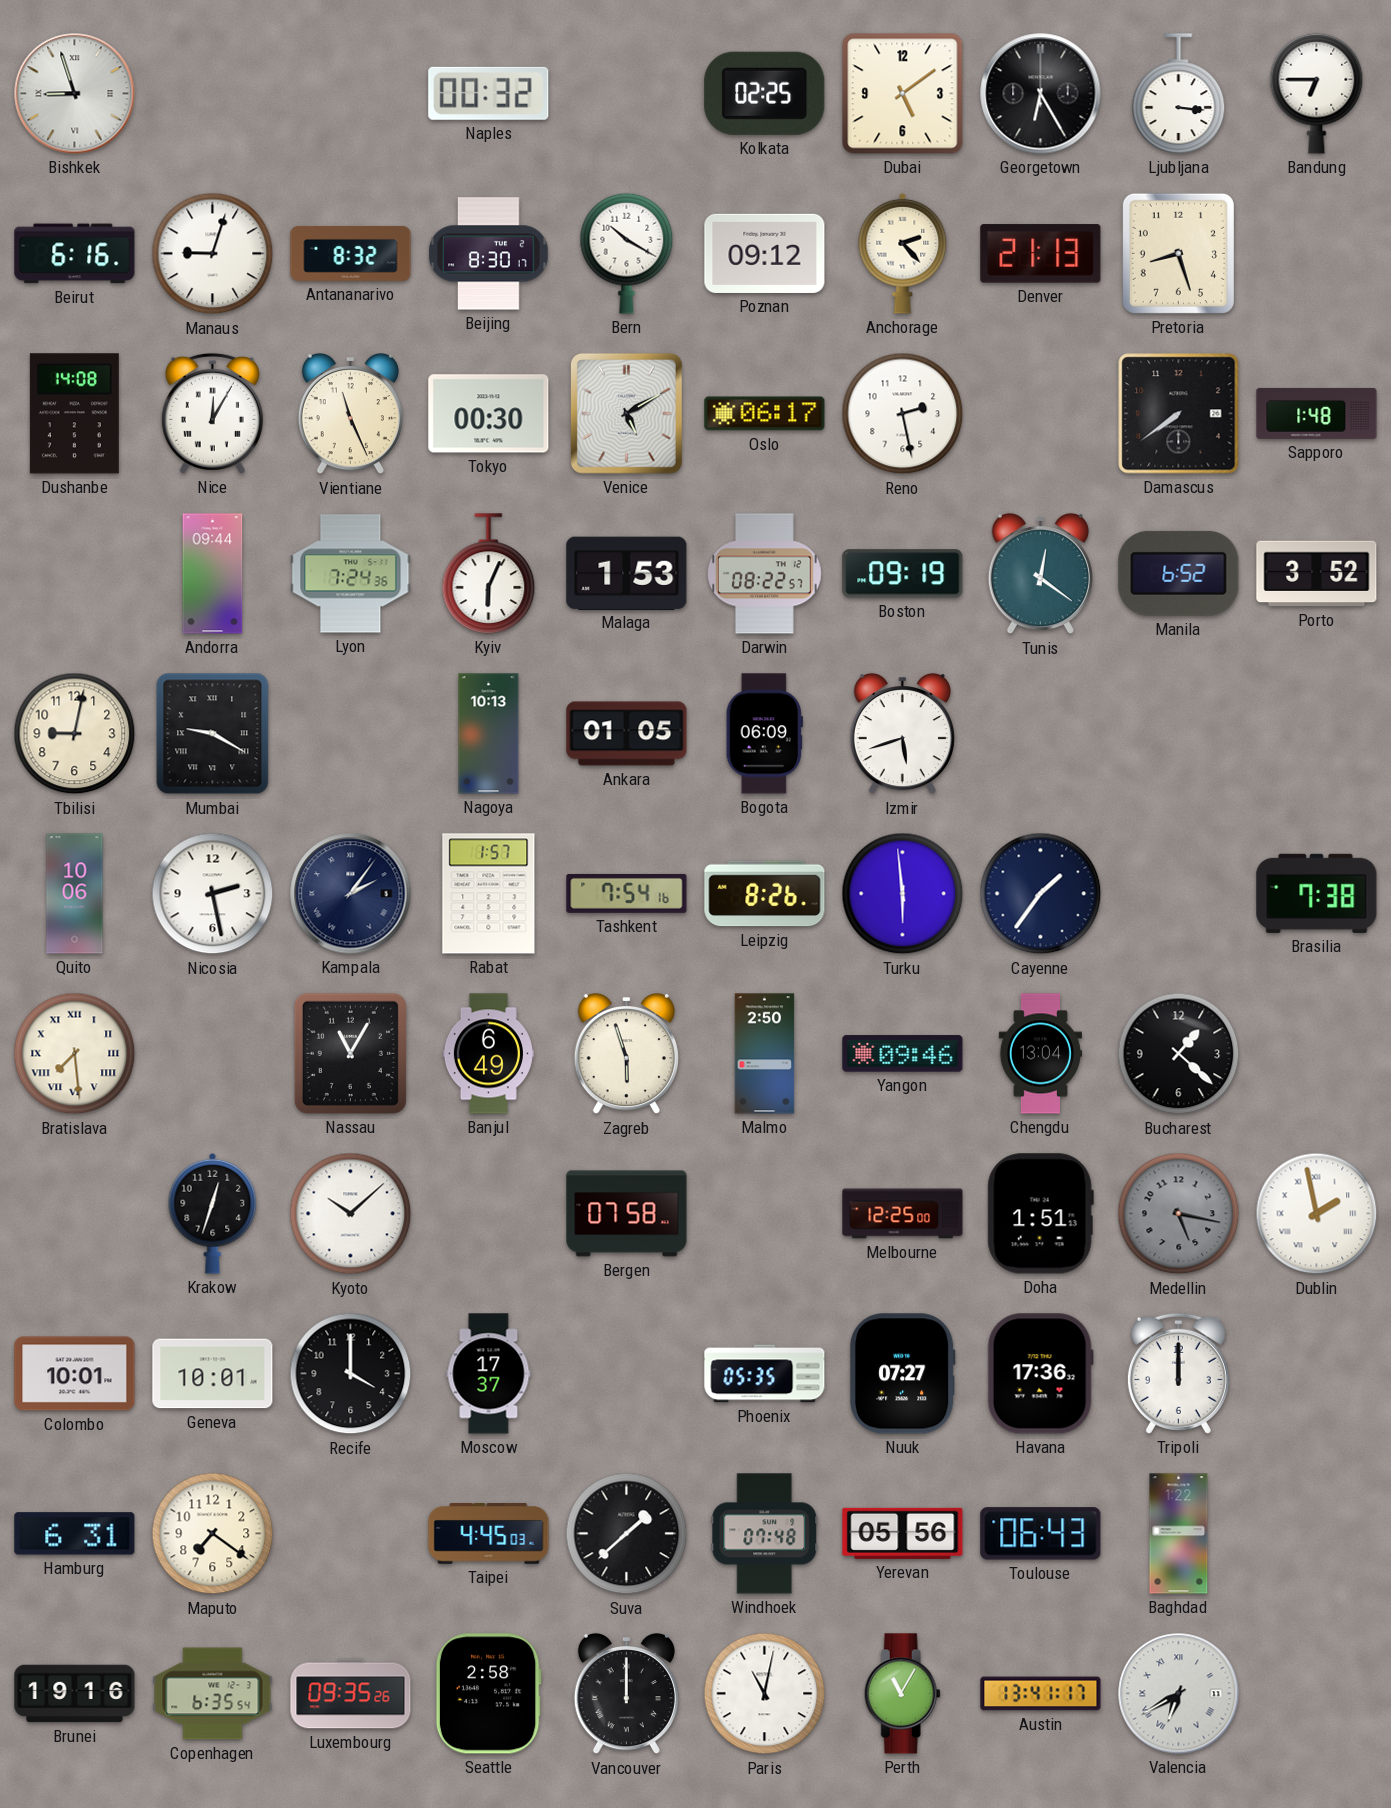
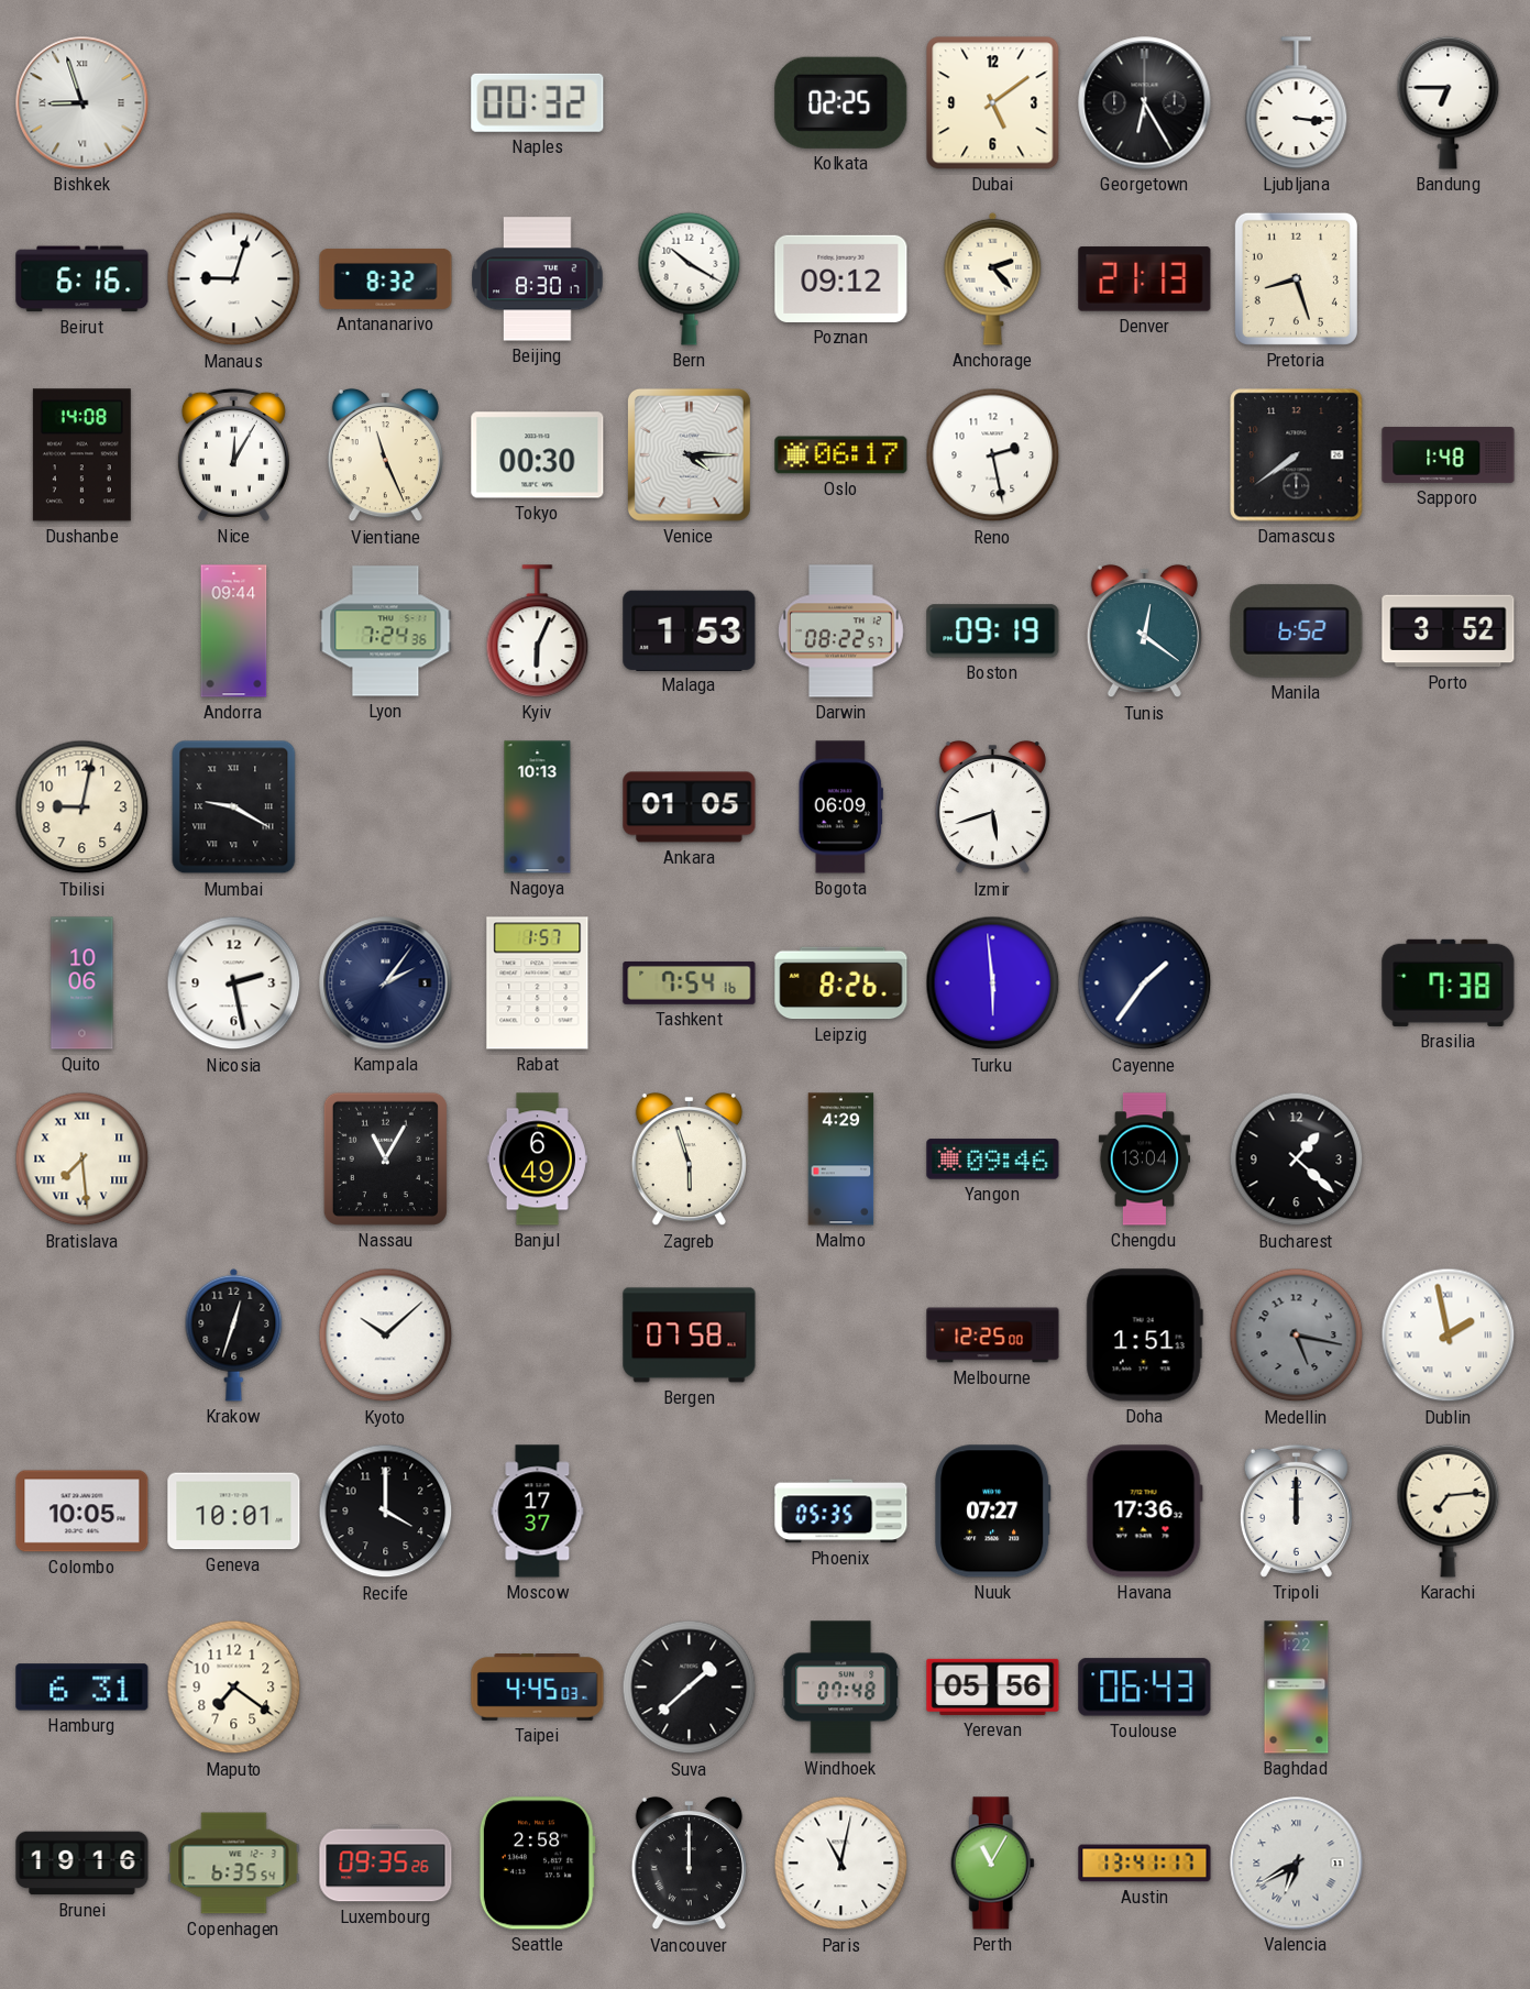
Venice: 5:10 -> 4:15
Malmo: 2:50 -> 4:29
Colombo: 10:01 -> 10:05
Karachi: none -> 7:14
